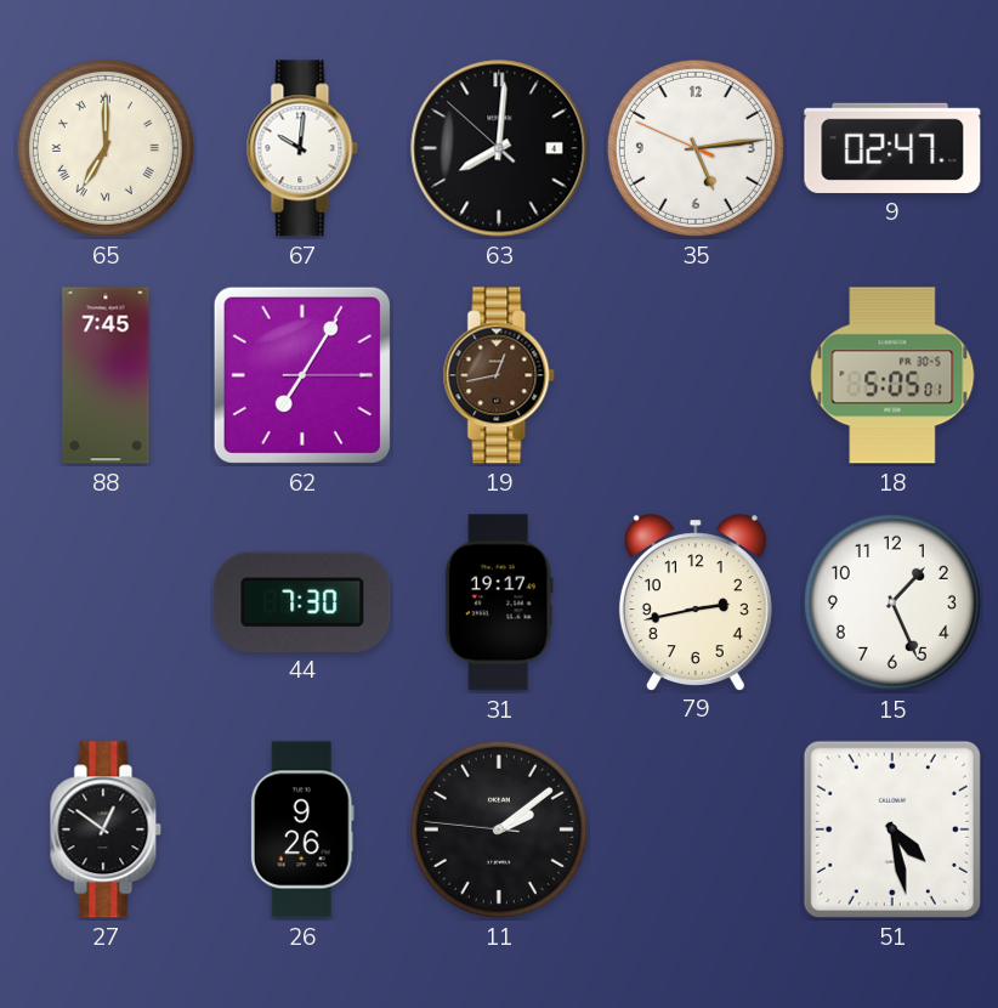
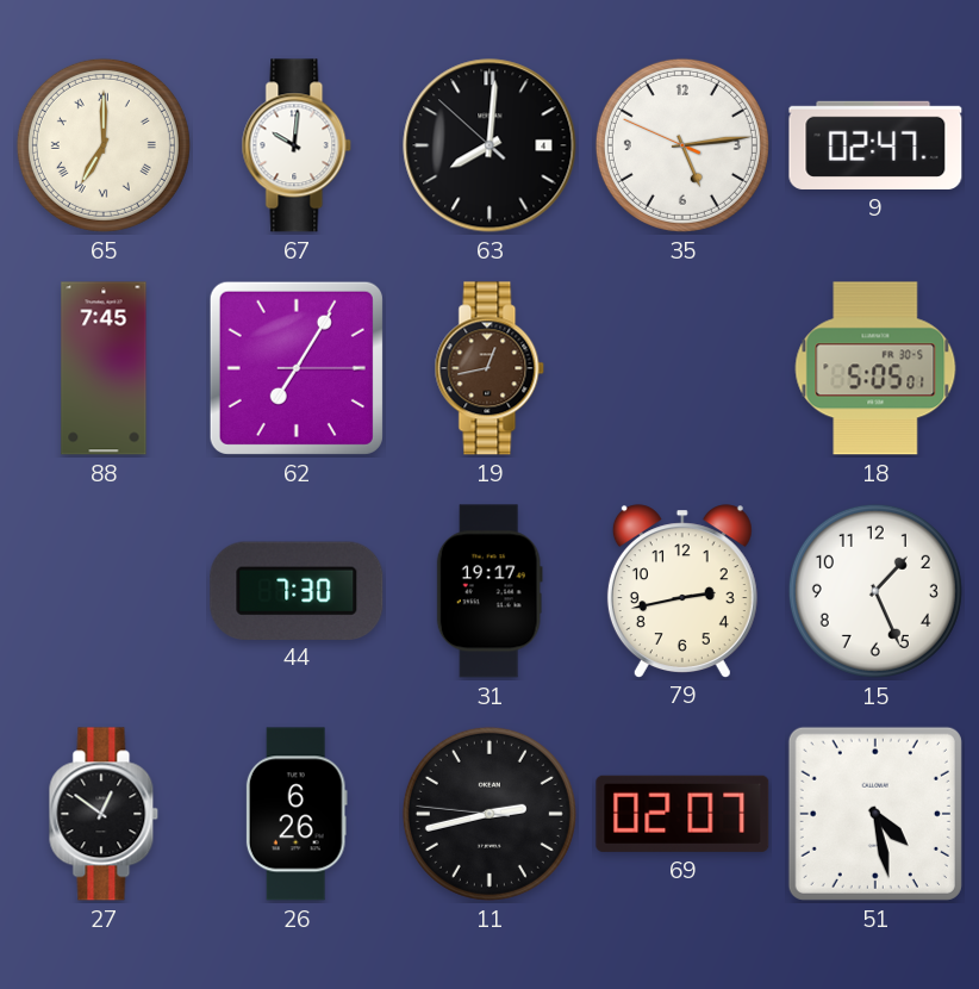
26: 9:26 -> 6:26
11: 2:08 -> 2:42
69: none -> 02:07
